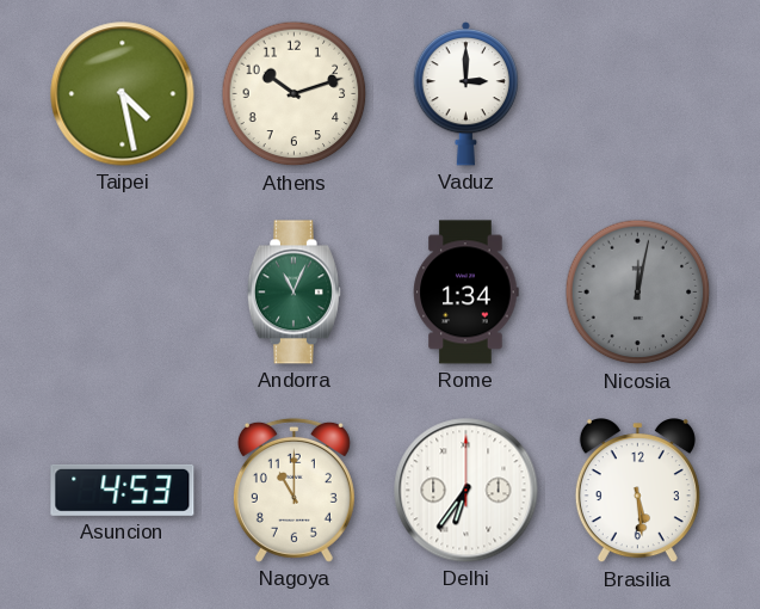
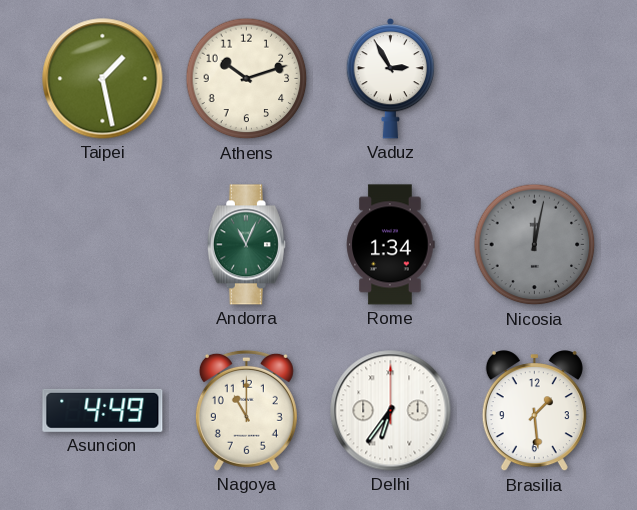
Taipei: 4:28 -> 1:28
Vaduz: 3:00 -> 2:55
Asuncion: 4:53 -> 4:49
Brasilia: 5:29 -> 1:29
